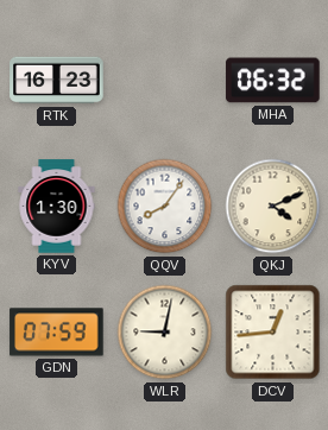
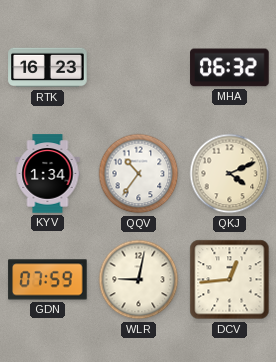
KYV: 1:30 -> 1:34
QQV: 8:06 -> 10:36
